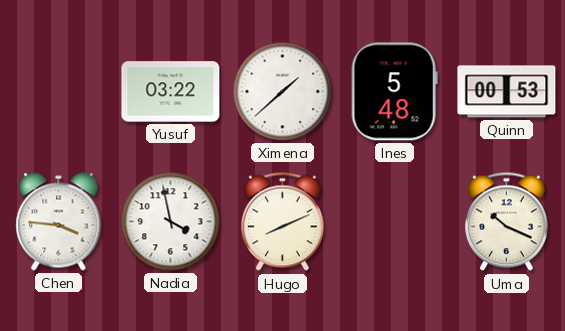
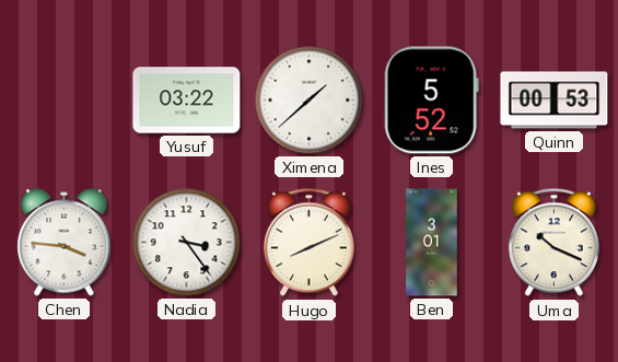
Ines: 5:48 -> 5:52
Nadia: 3:58 -> 3:24
Ben: none -> 3:01
